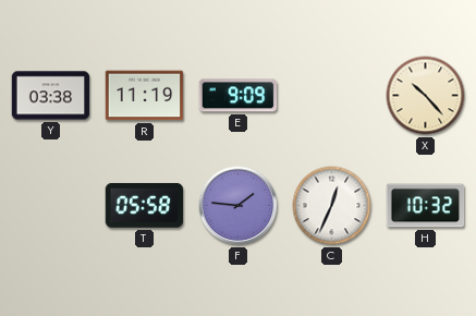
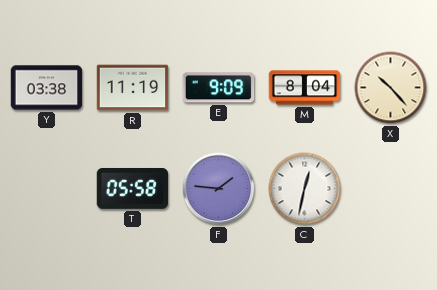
M: none -> 8:04
C: 12:34 -> 12:32
H: 10:32 -> none
